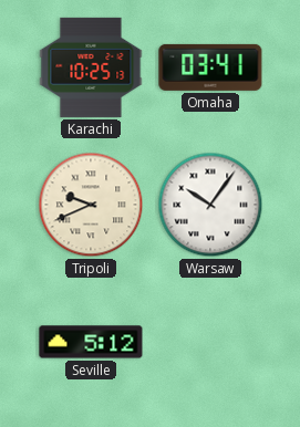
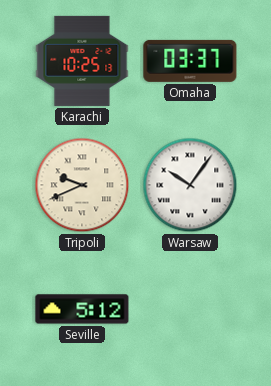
Omaha: 03:41 -> 03:37
